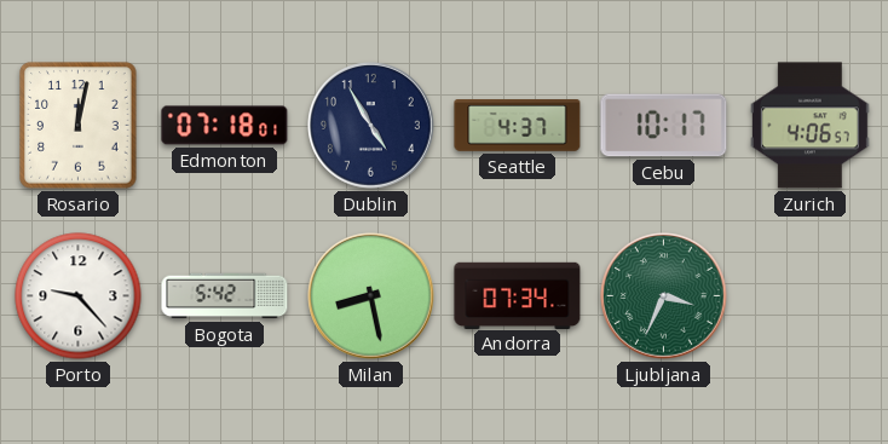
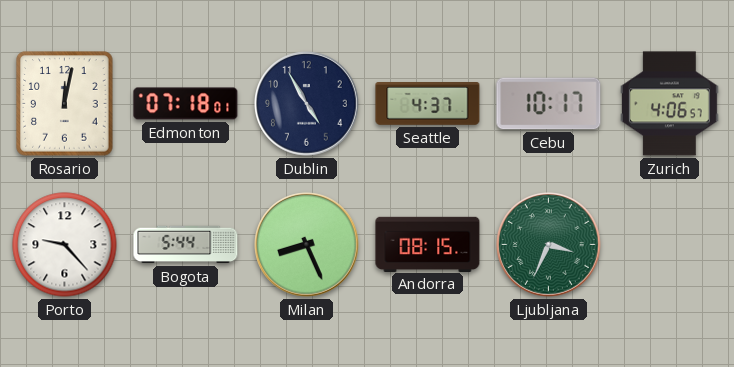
Bogota: 5:42 -> 5:44
Milan: 8:28 -> 8:26
Andorra: 07:34 -> 08:15
